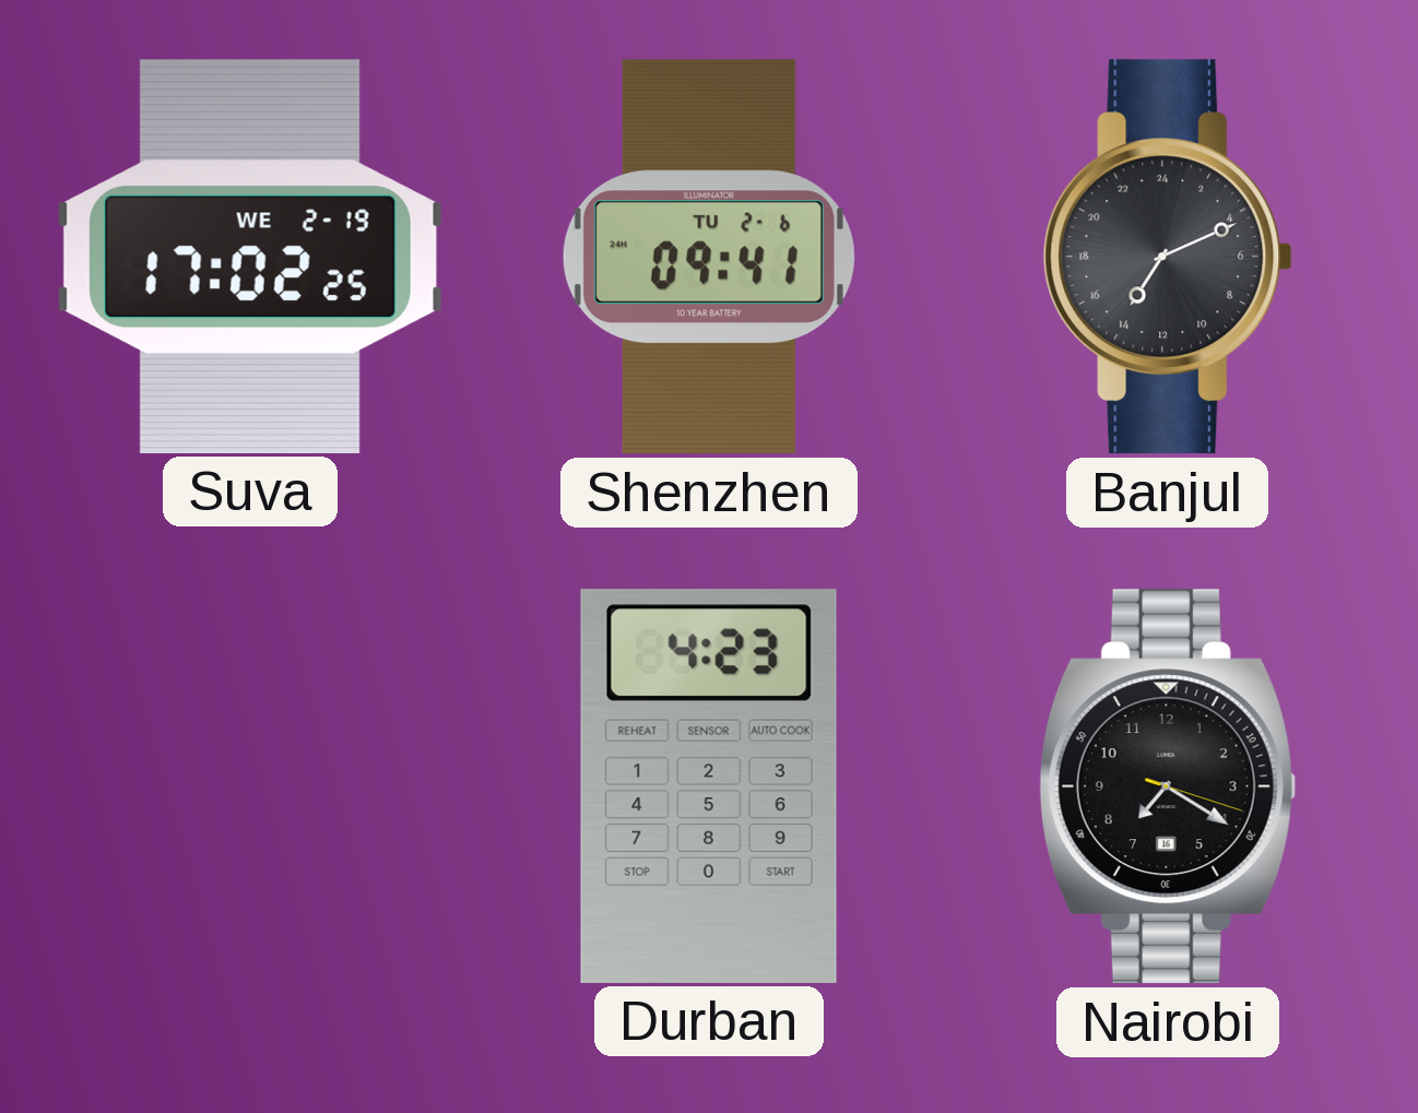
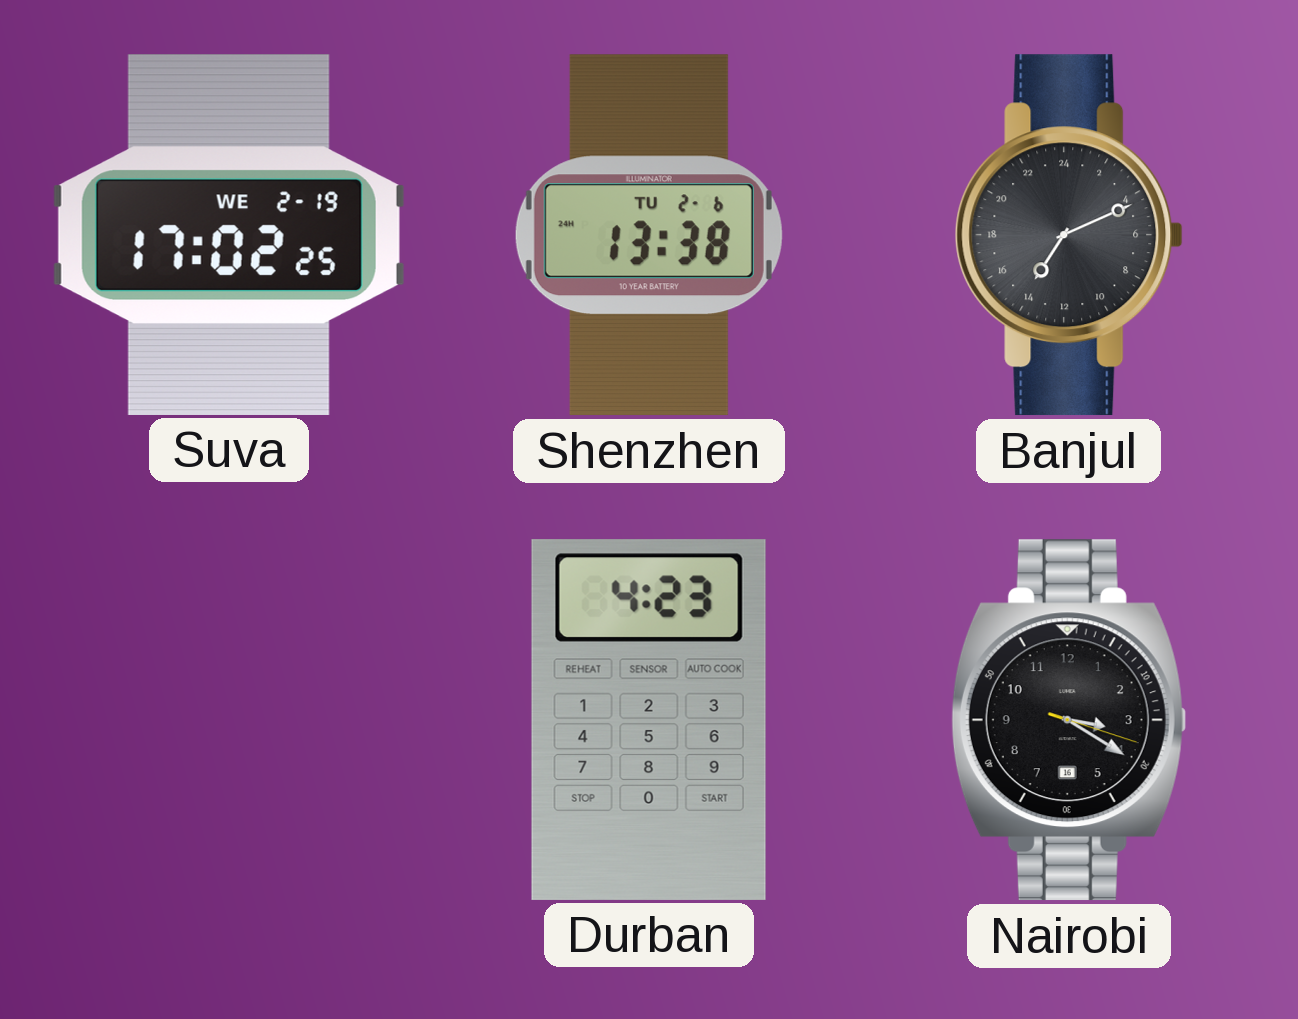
Shenzhen: 09:41 -> 13:38
Nairobi: 7:20 -> 3:20
